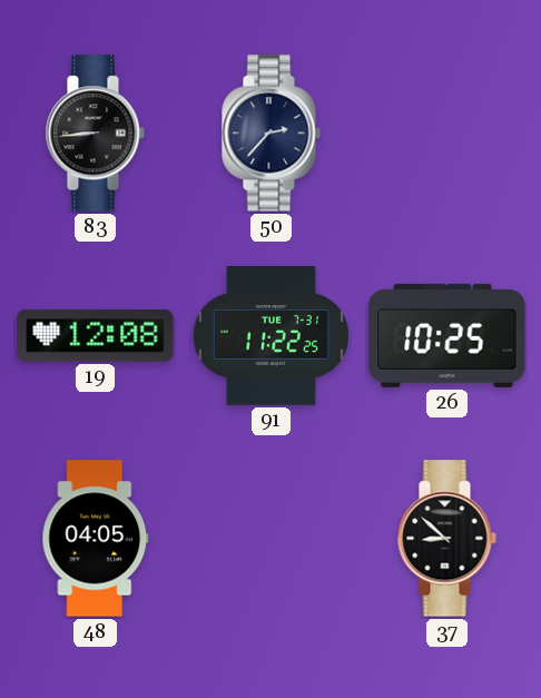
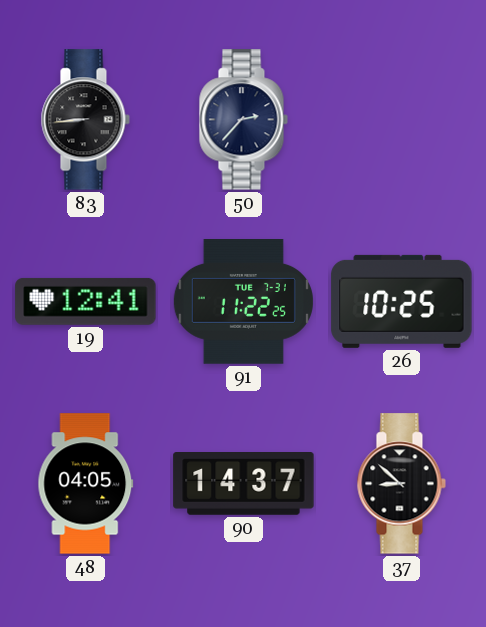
19: 12:08 -> 12:41
90: none -> 14:37
